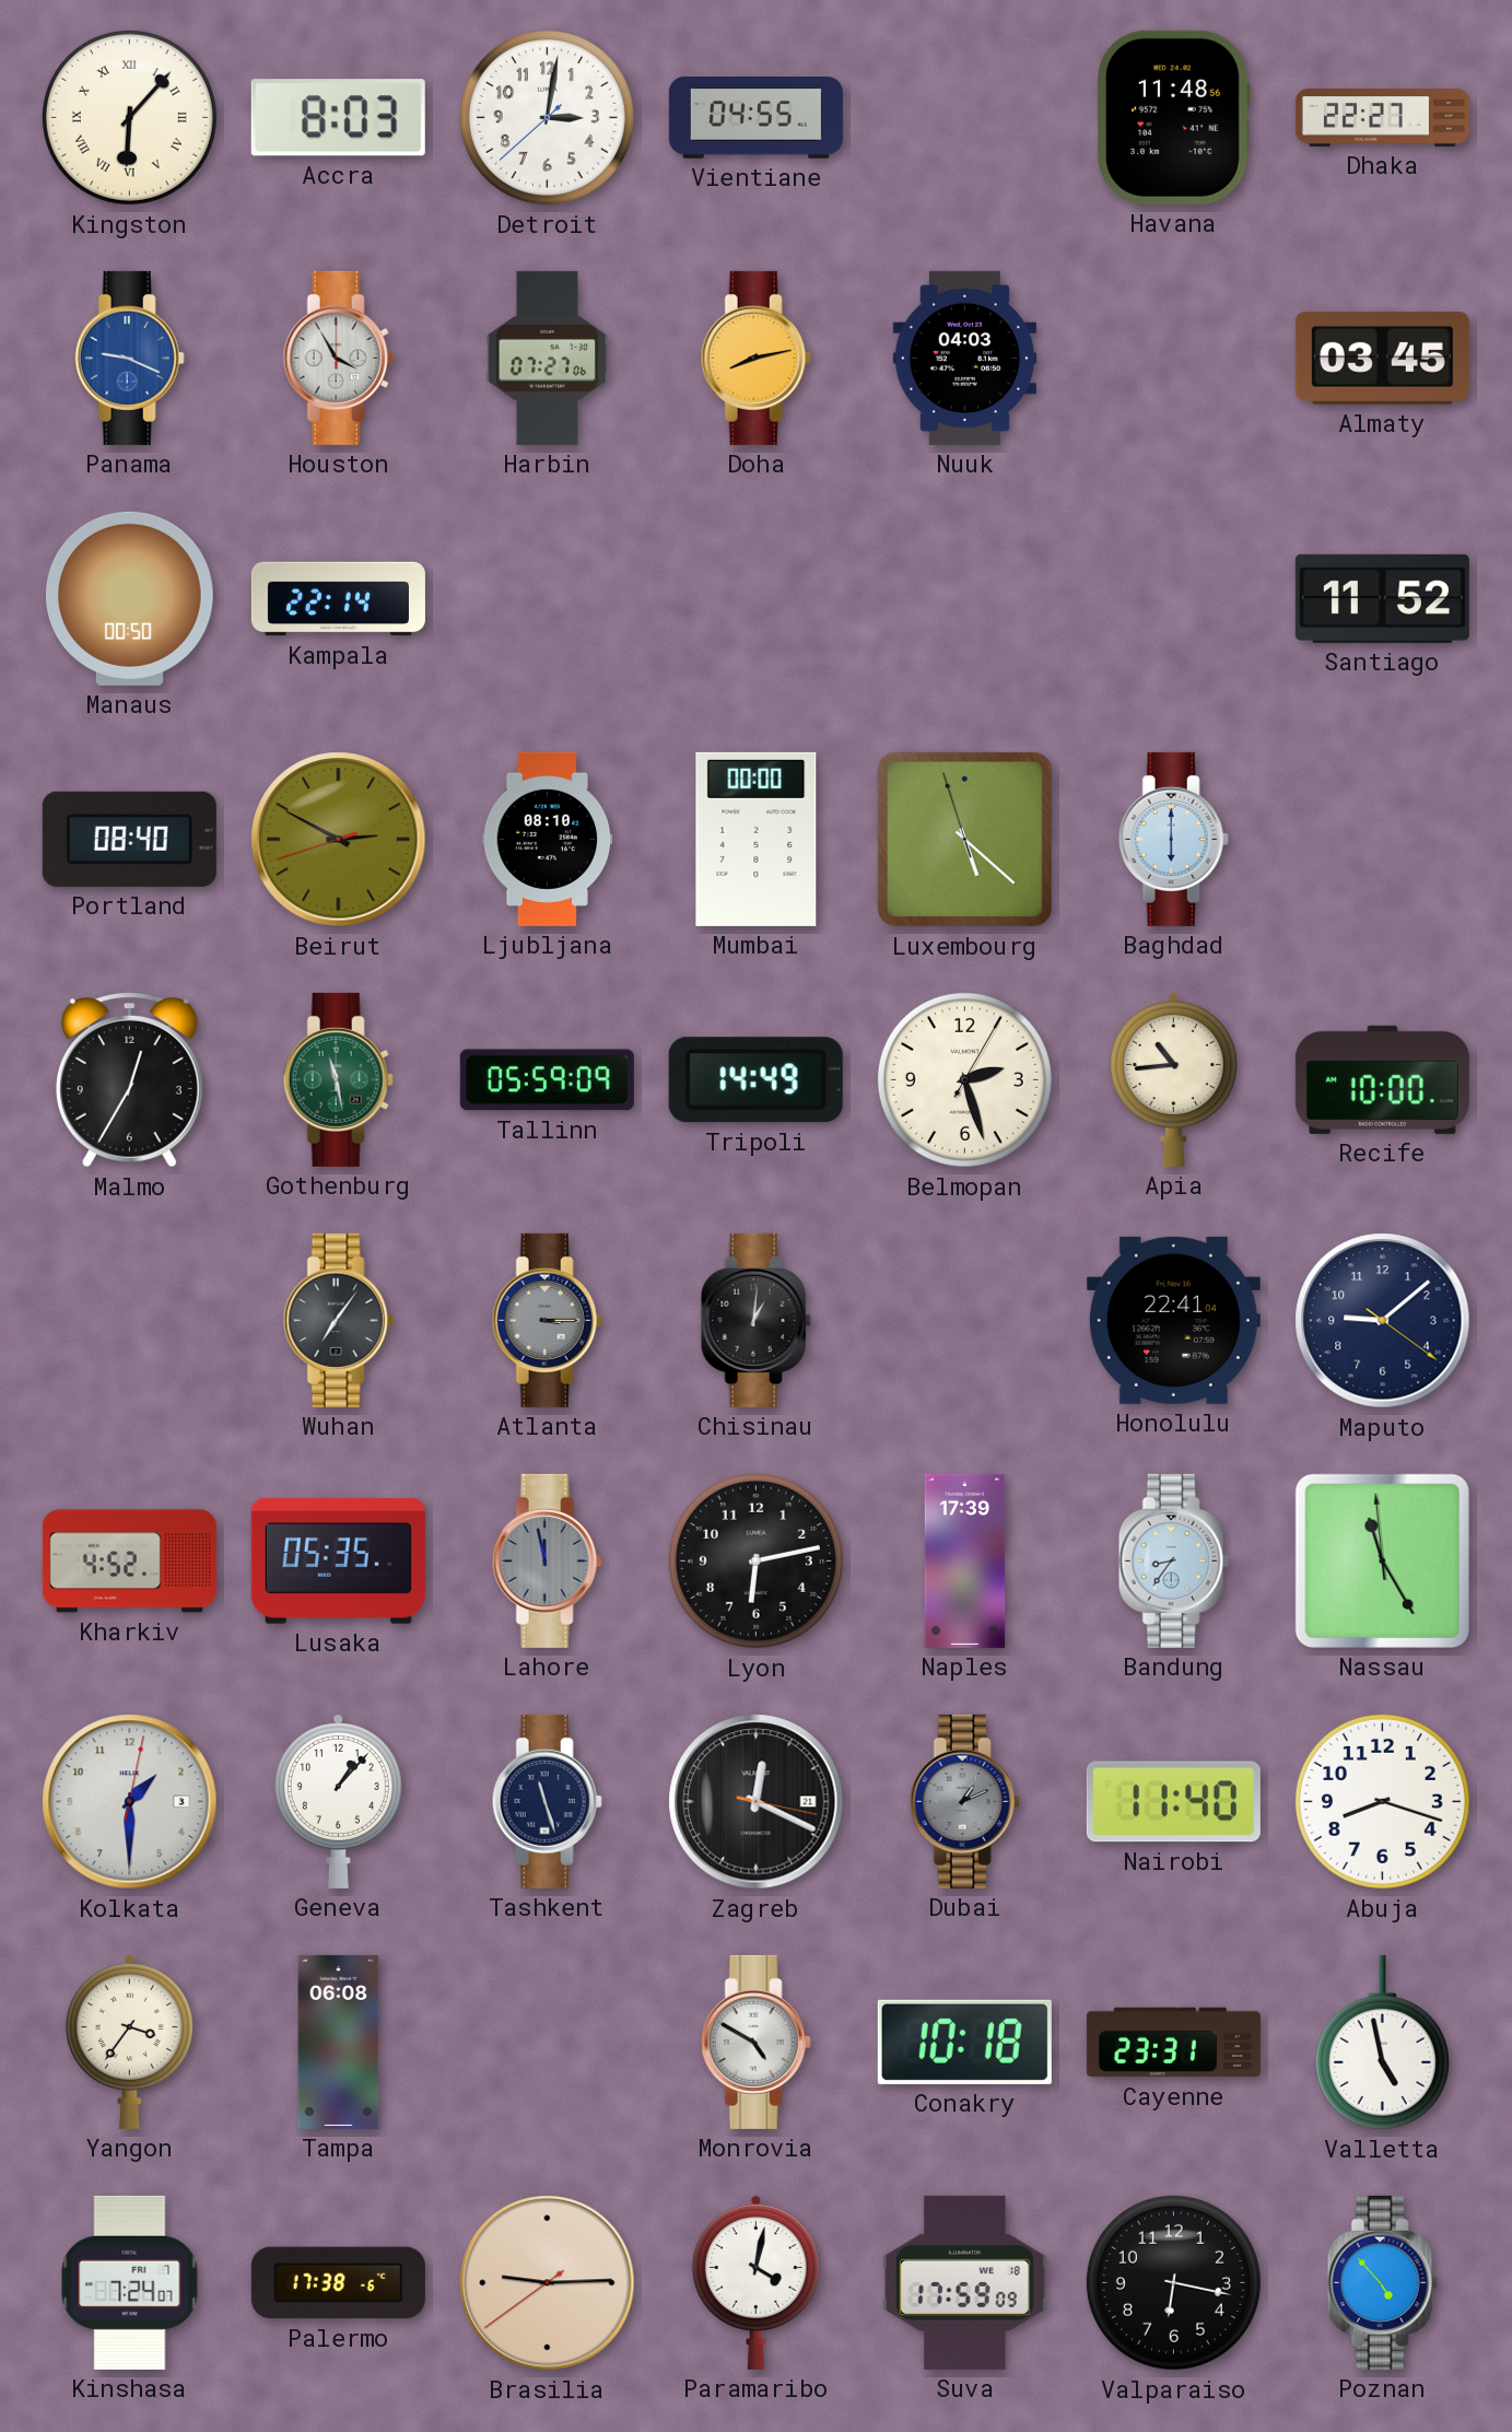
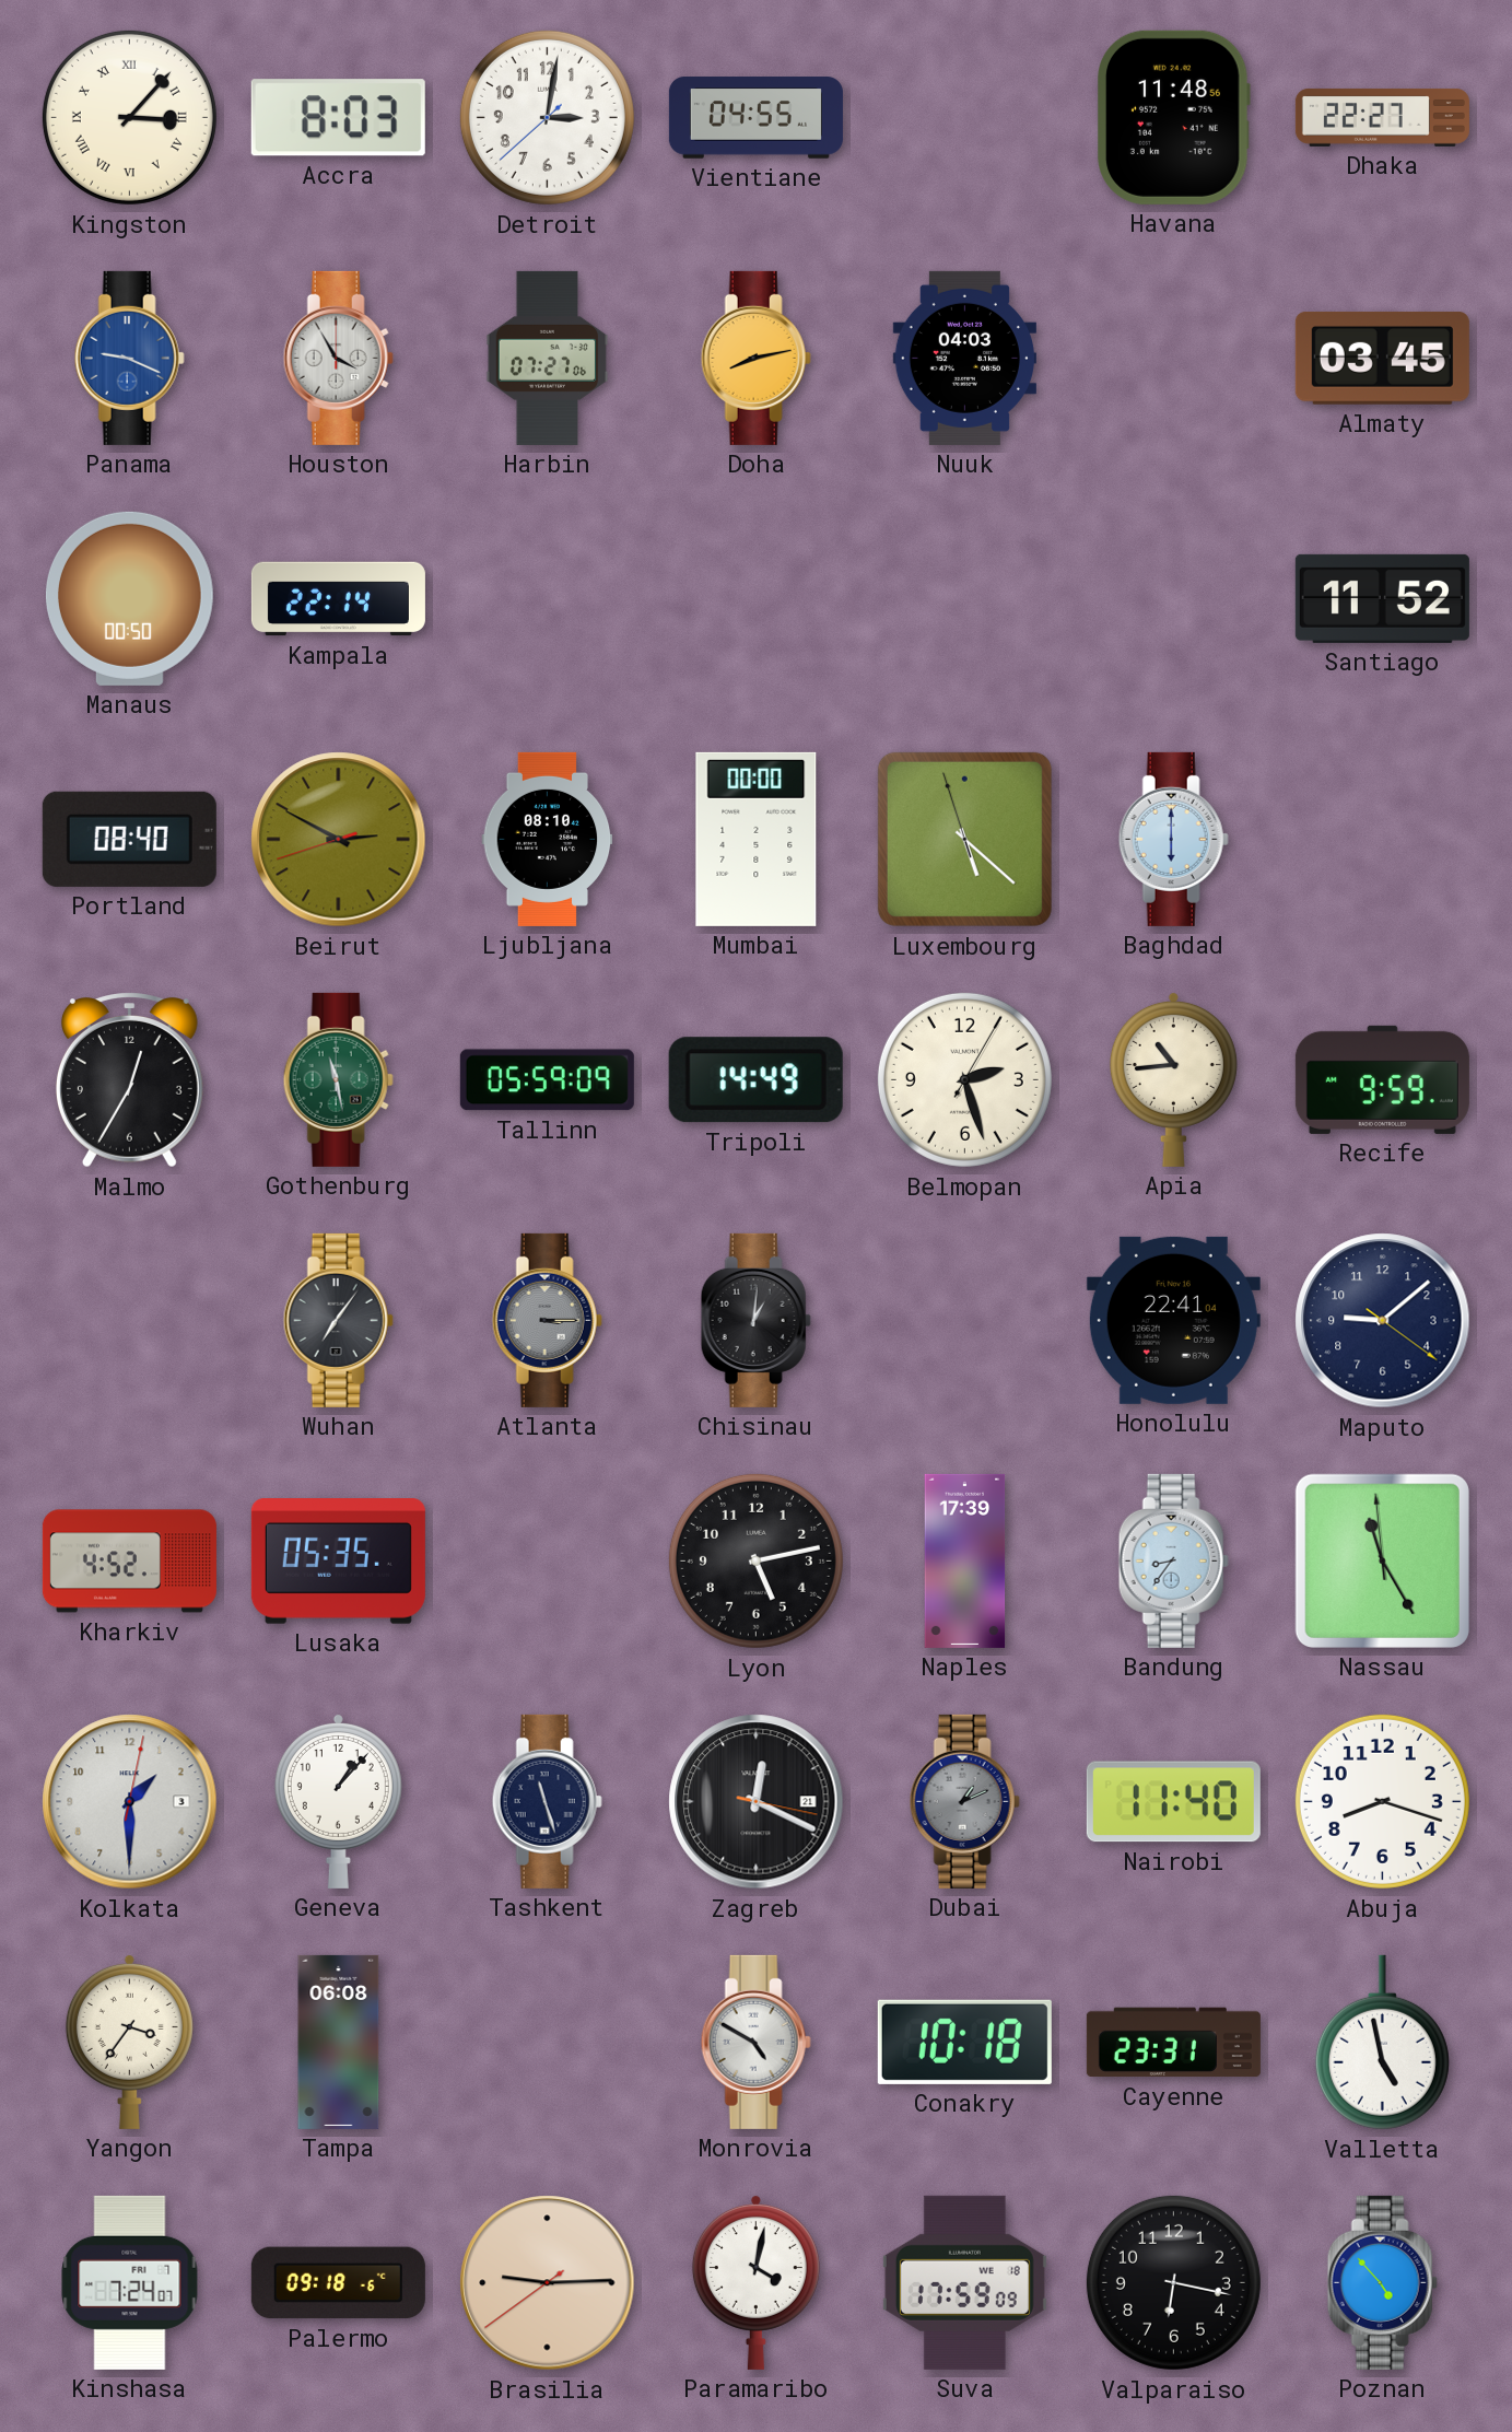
Kingston: 6:07 -> 3:07
Recife: 10:00 -> 9:59
Lahore: 11:58 -> none
Lyon: 6:13 -> 5:13
Palermo: 17:38 -> 09:18
